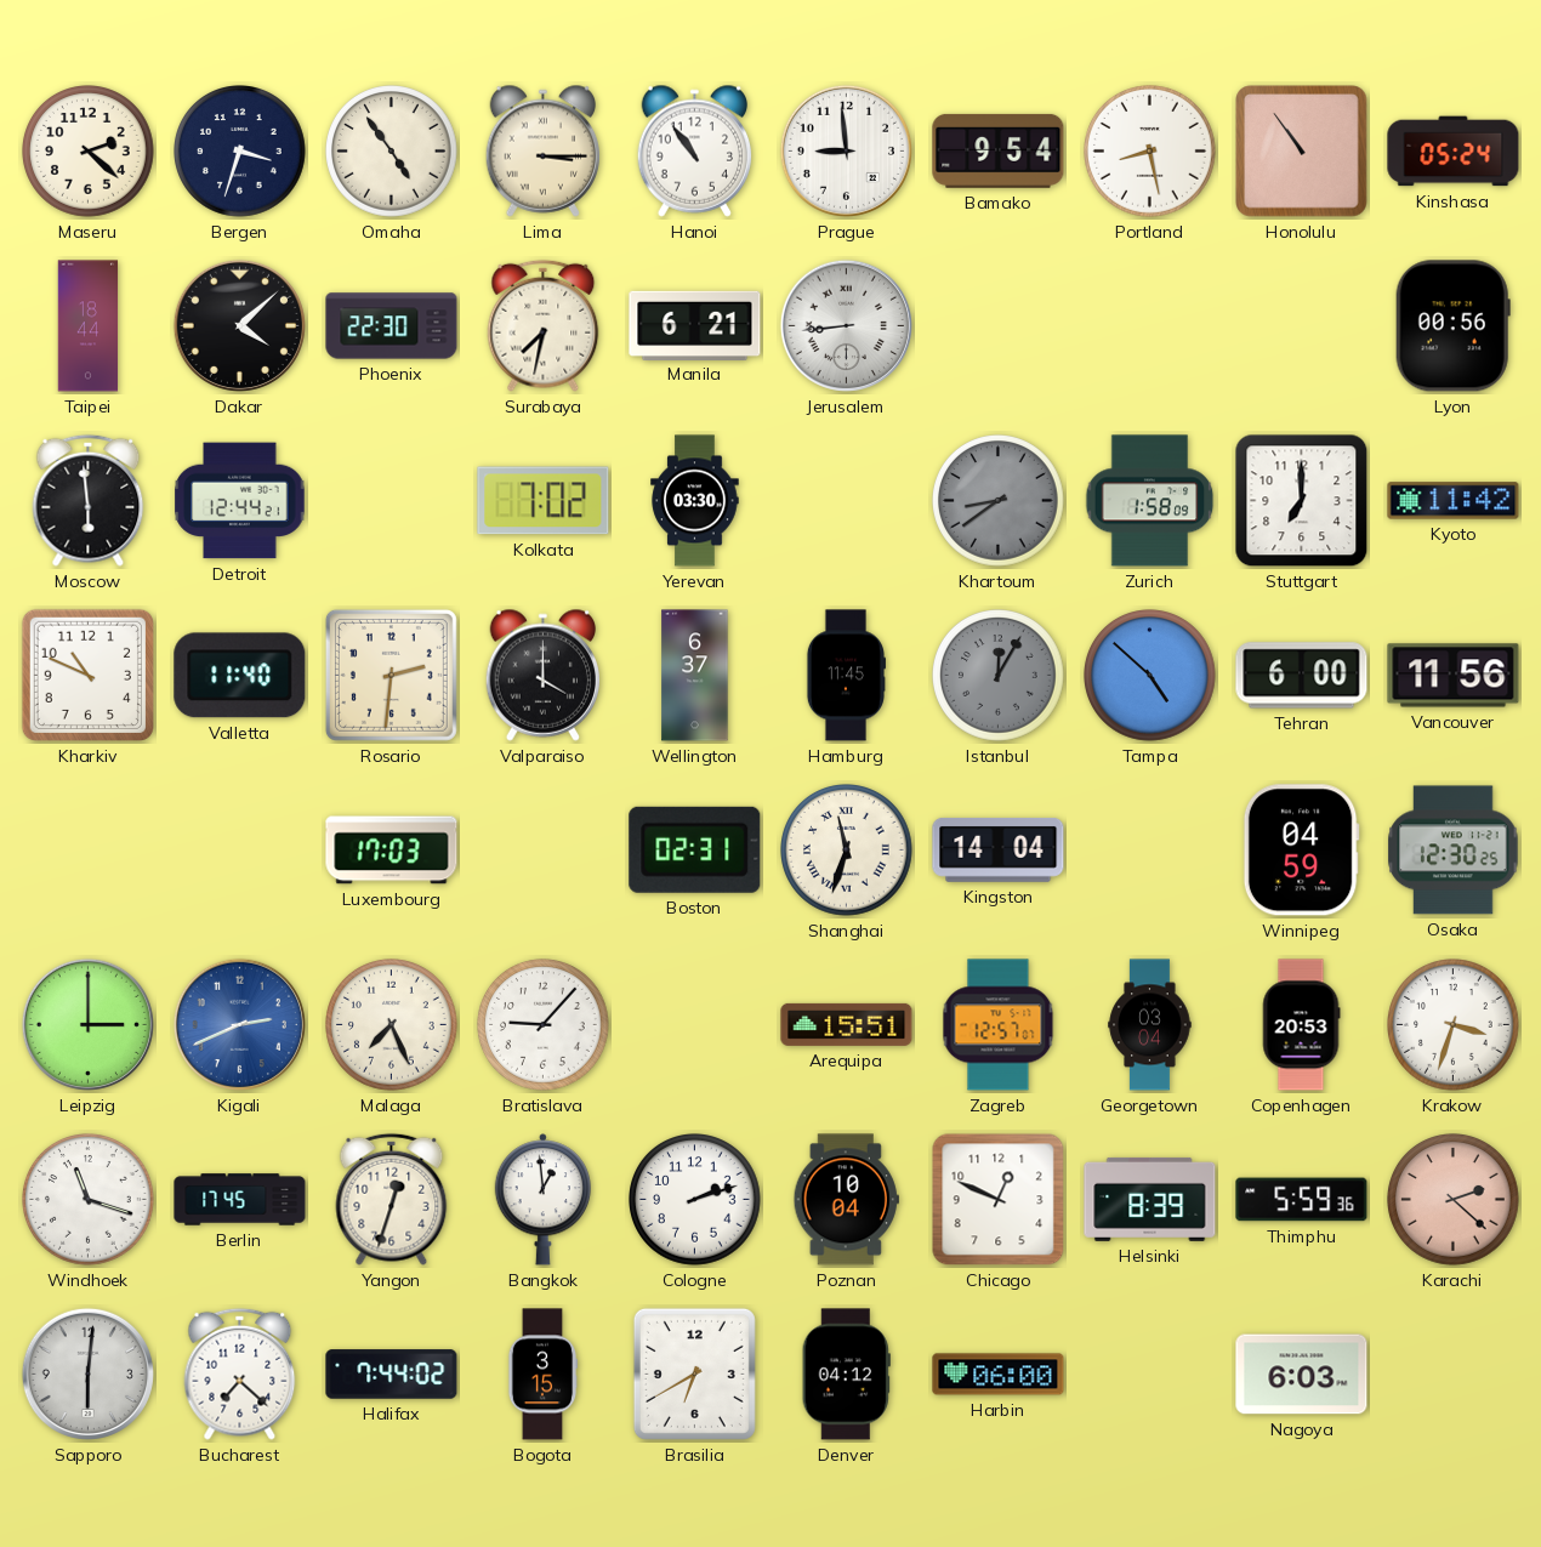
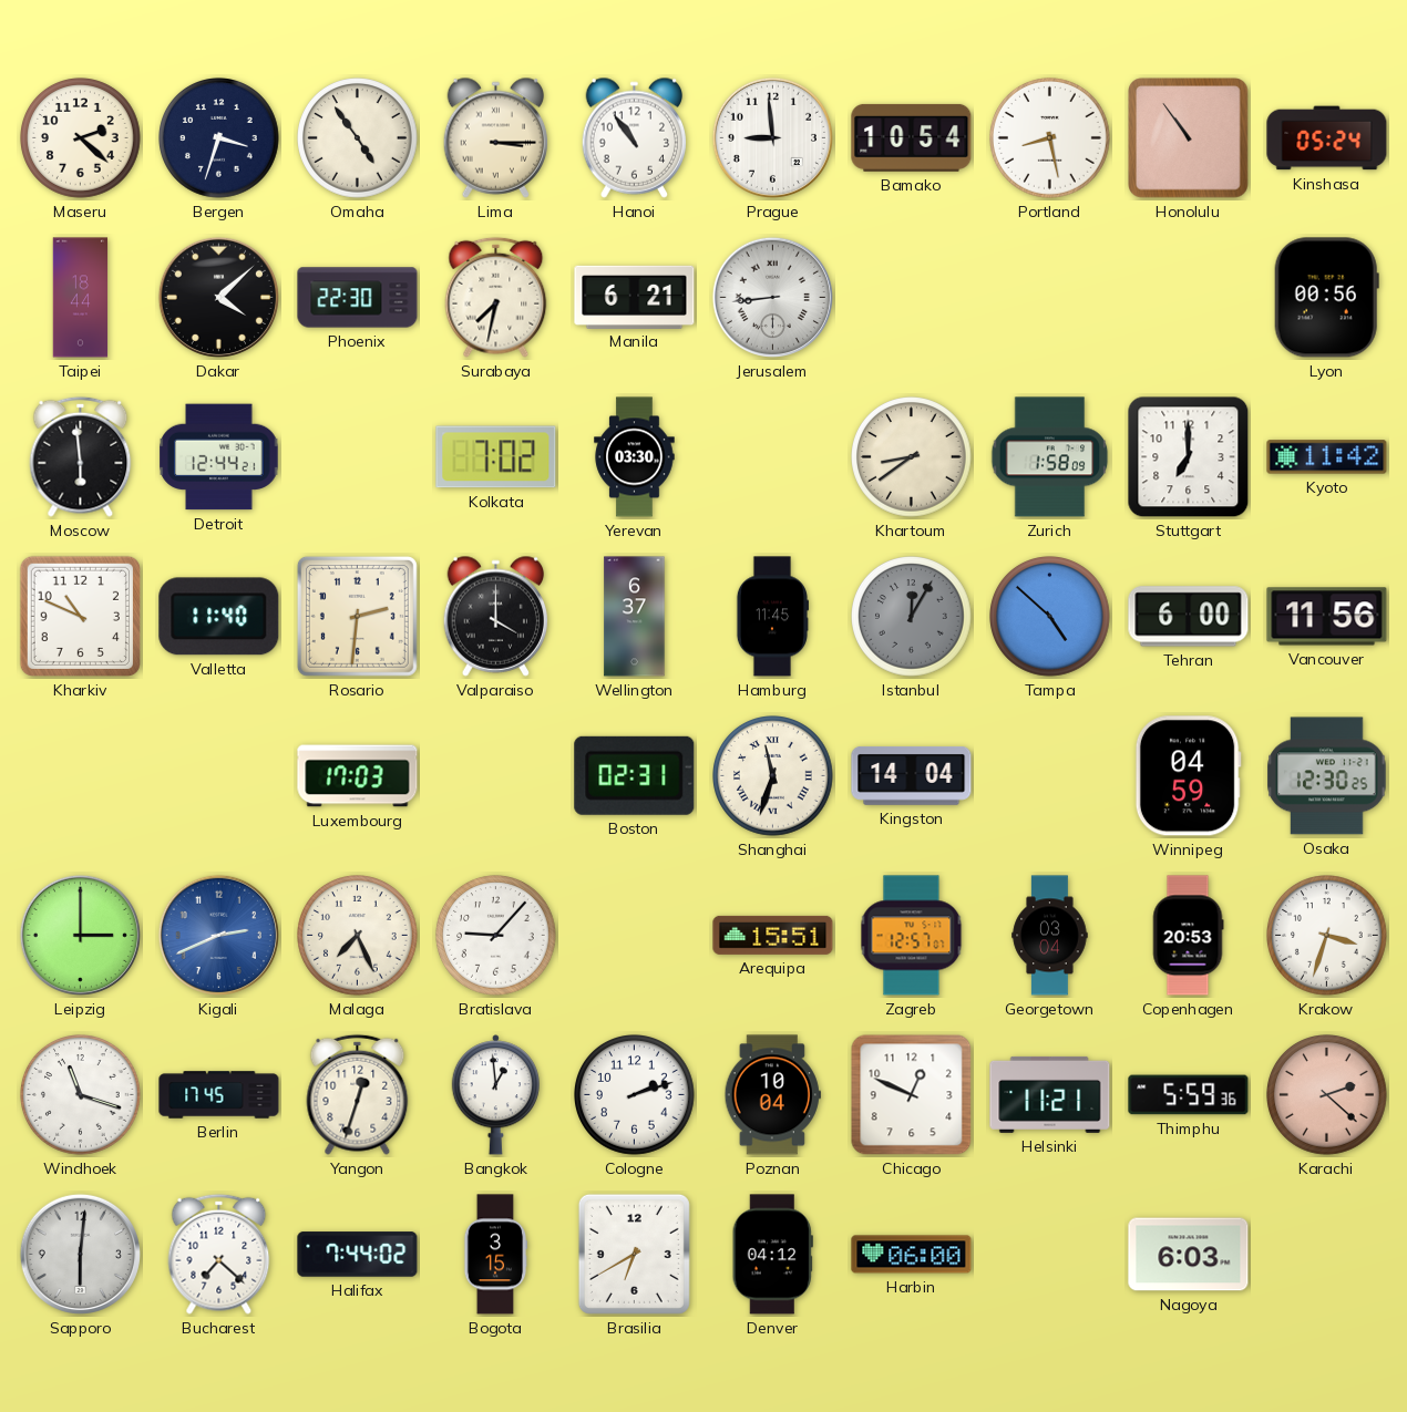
Bamako: 9:54 -> 10:54
Khartoum dial: grey -> cream
Helsinki: 8:39 -> 11:21
